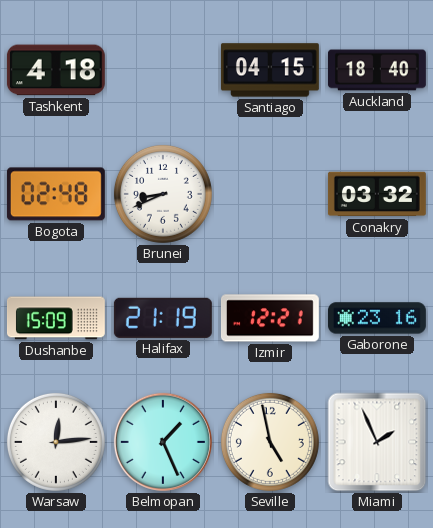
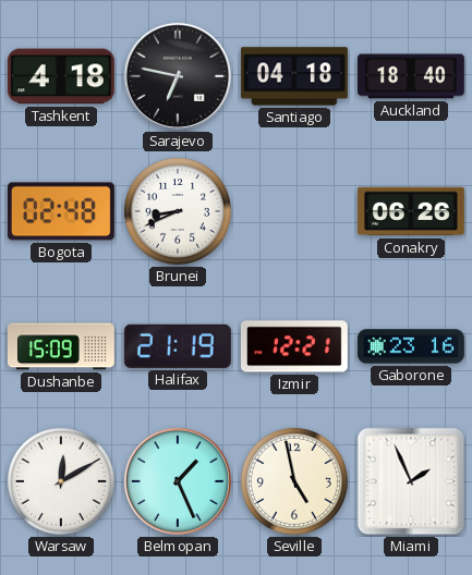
Sarajevo: none -> 6:47
Santiago: 04:15 -> 04:18
Conakry: 03:32 -> 06:26
Warsaw: 12:14 -> 12:10
